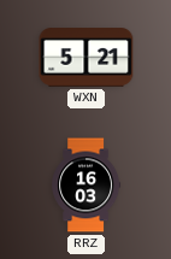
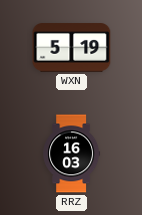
WXN: 5:21 -> 5:19
